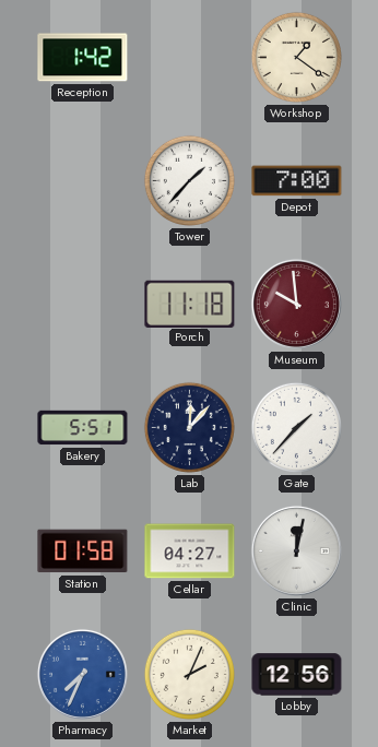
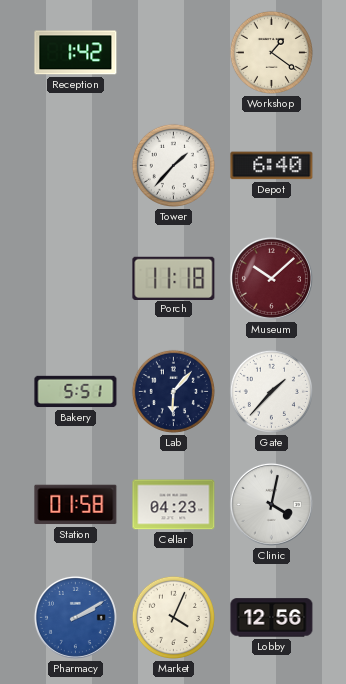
Depot: 7:00 -> 6:40
Museum: 9:59 -> 10:08
Lab: 12:07 -> 6:07
Cellar: 04:27 -> 04:23
Clinic: 12:02 -> 4:02
Pharmacy: 7:34 -> 2:10
Market: 2:04 -> 4:04
